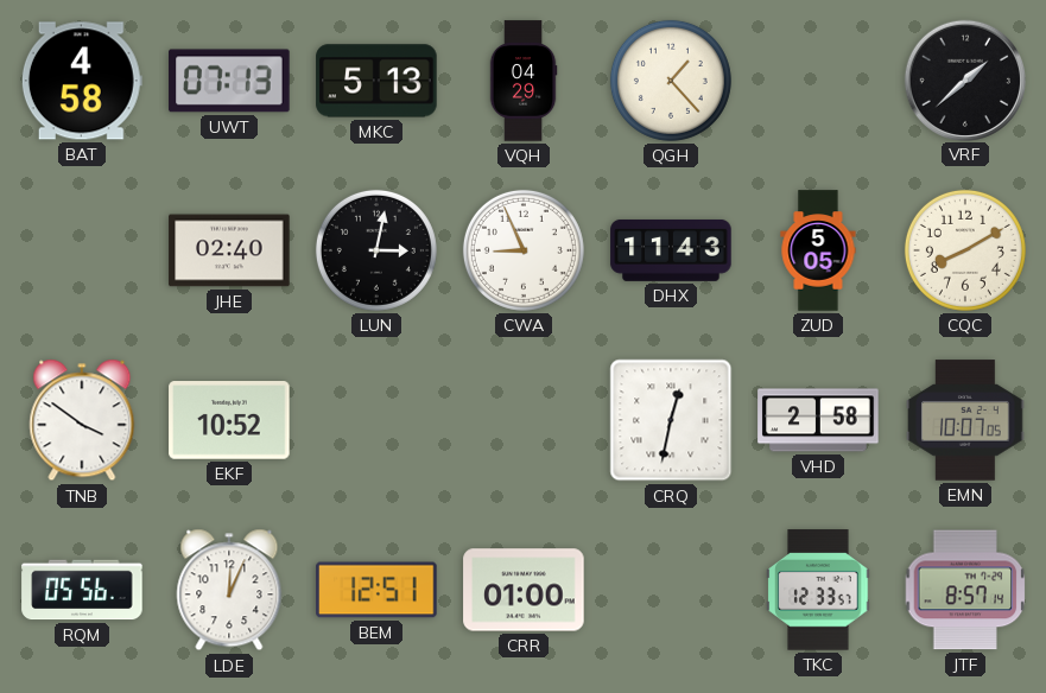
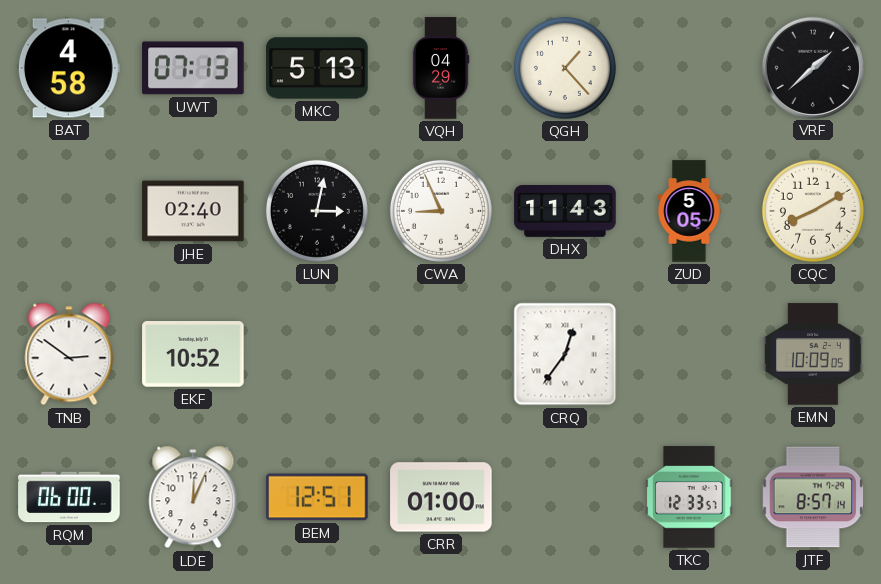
TNB: 3:51 -> 2:51
CRQ: 12:32 -> 12:36
VHD: 2:58 -> none
EMN: 10:07 -> 10:09
RQM: 05:56 -> 06:00
